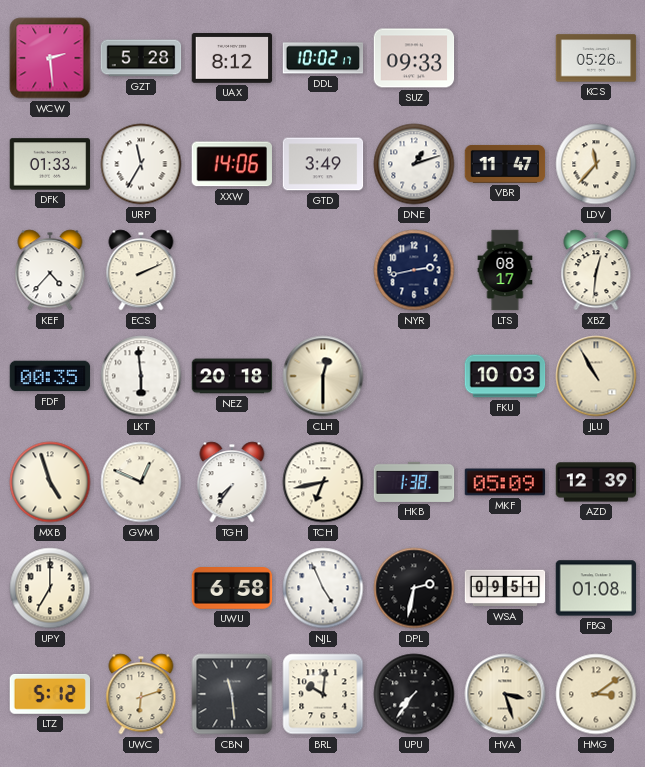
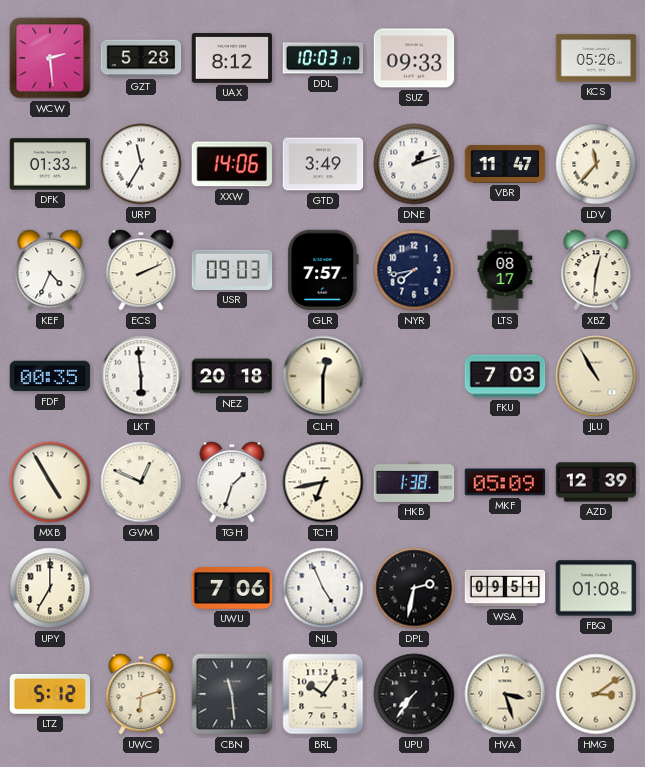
DDL: 10:02 -> 10:03
KEF: 4:37 -> 4:34
USR: none -> 09:03
GLR: none -> 7:57
NYR: 2:43 -> 7:43
FKU: 10:03 -> 7:03
MXB: 4:57 -> 4:55
TGH: 7:36 -> 1:33
UWU: 6:58 -> 7:06
BRL: 10:01 -> 10:06
